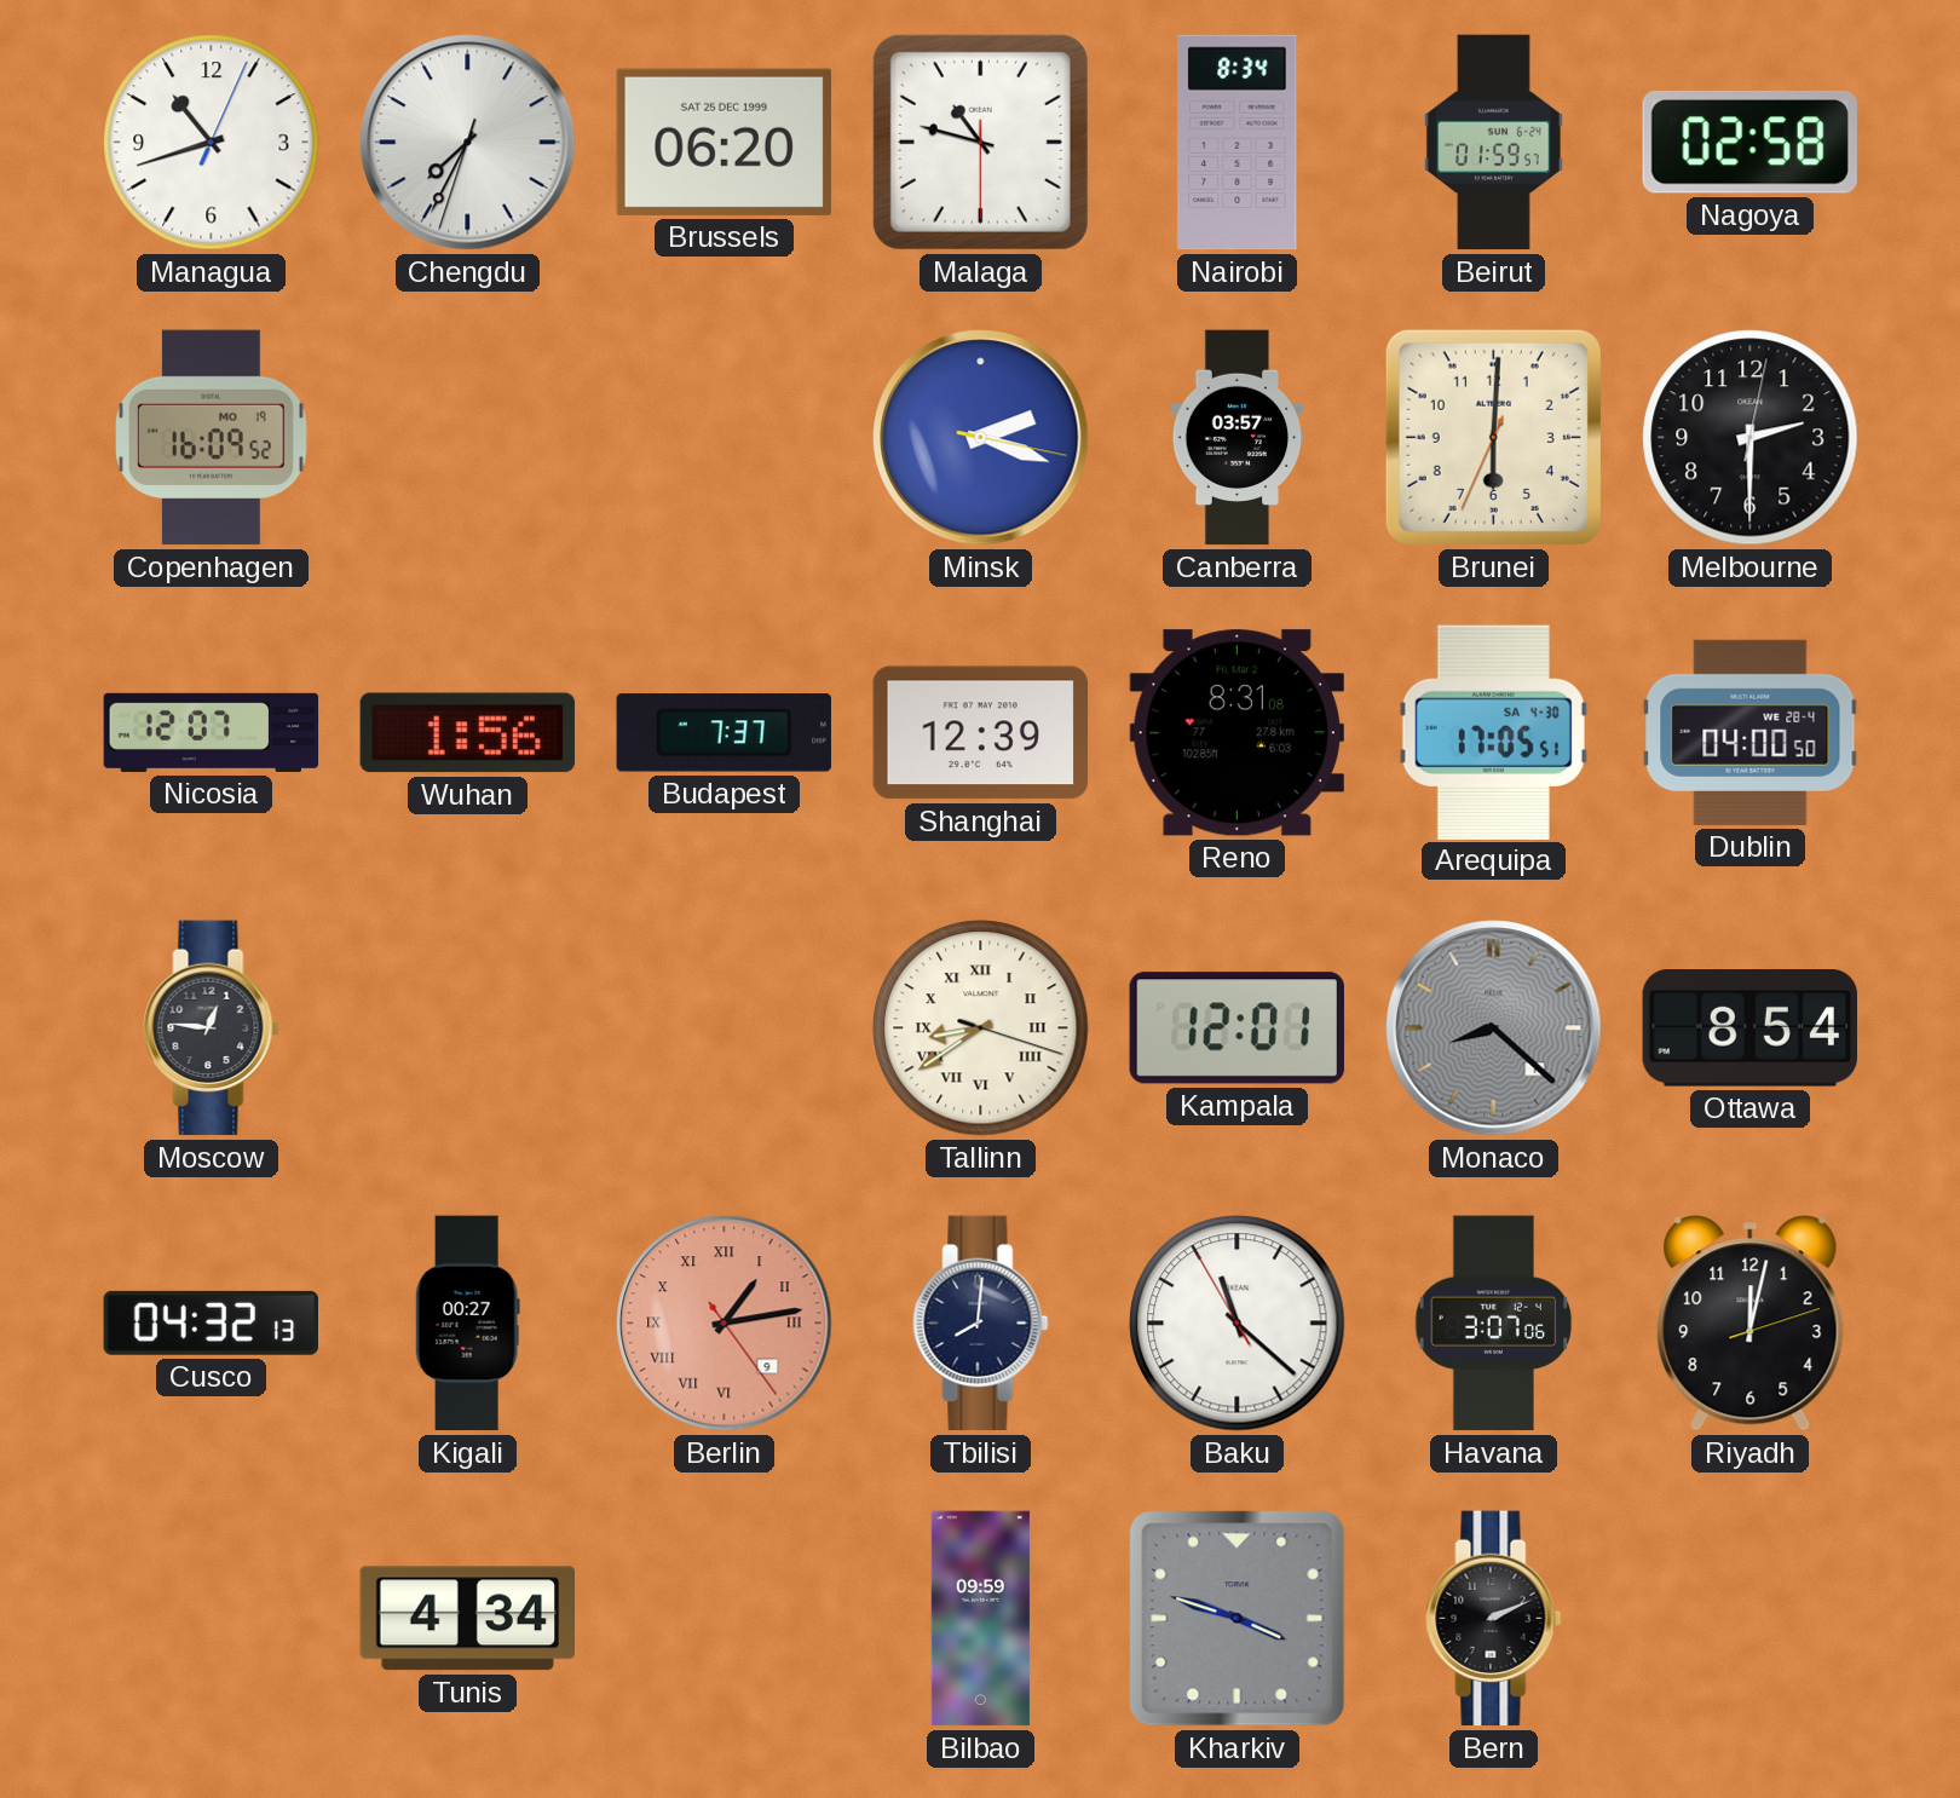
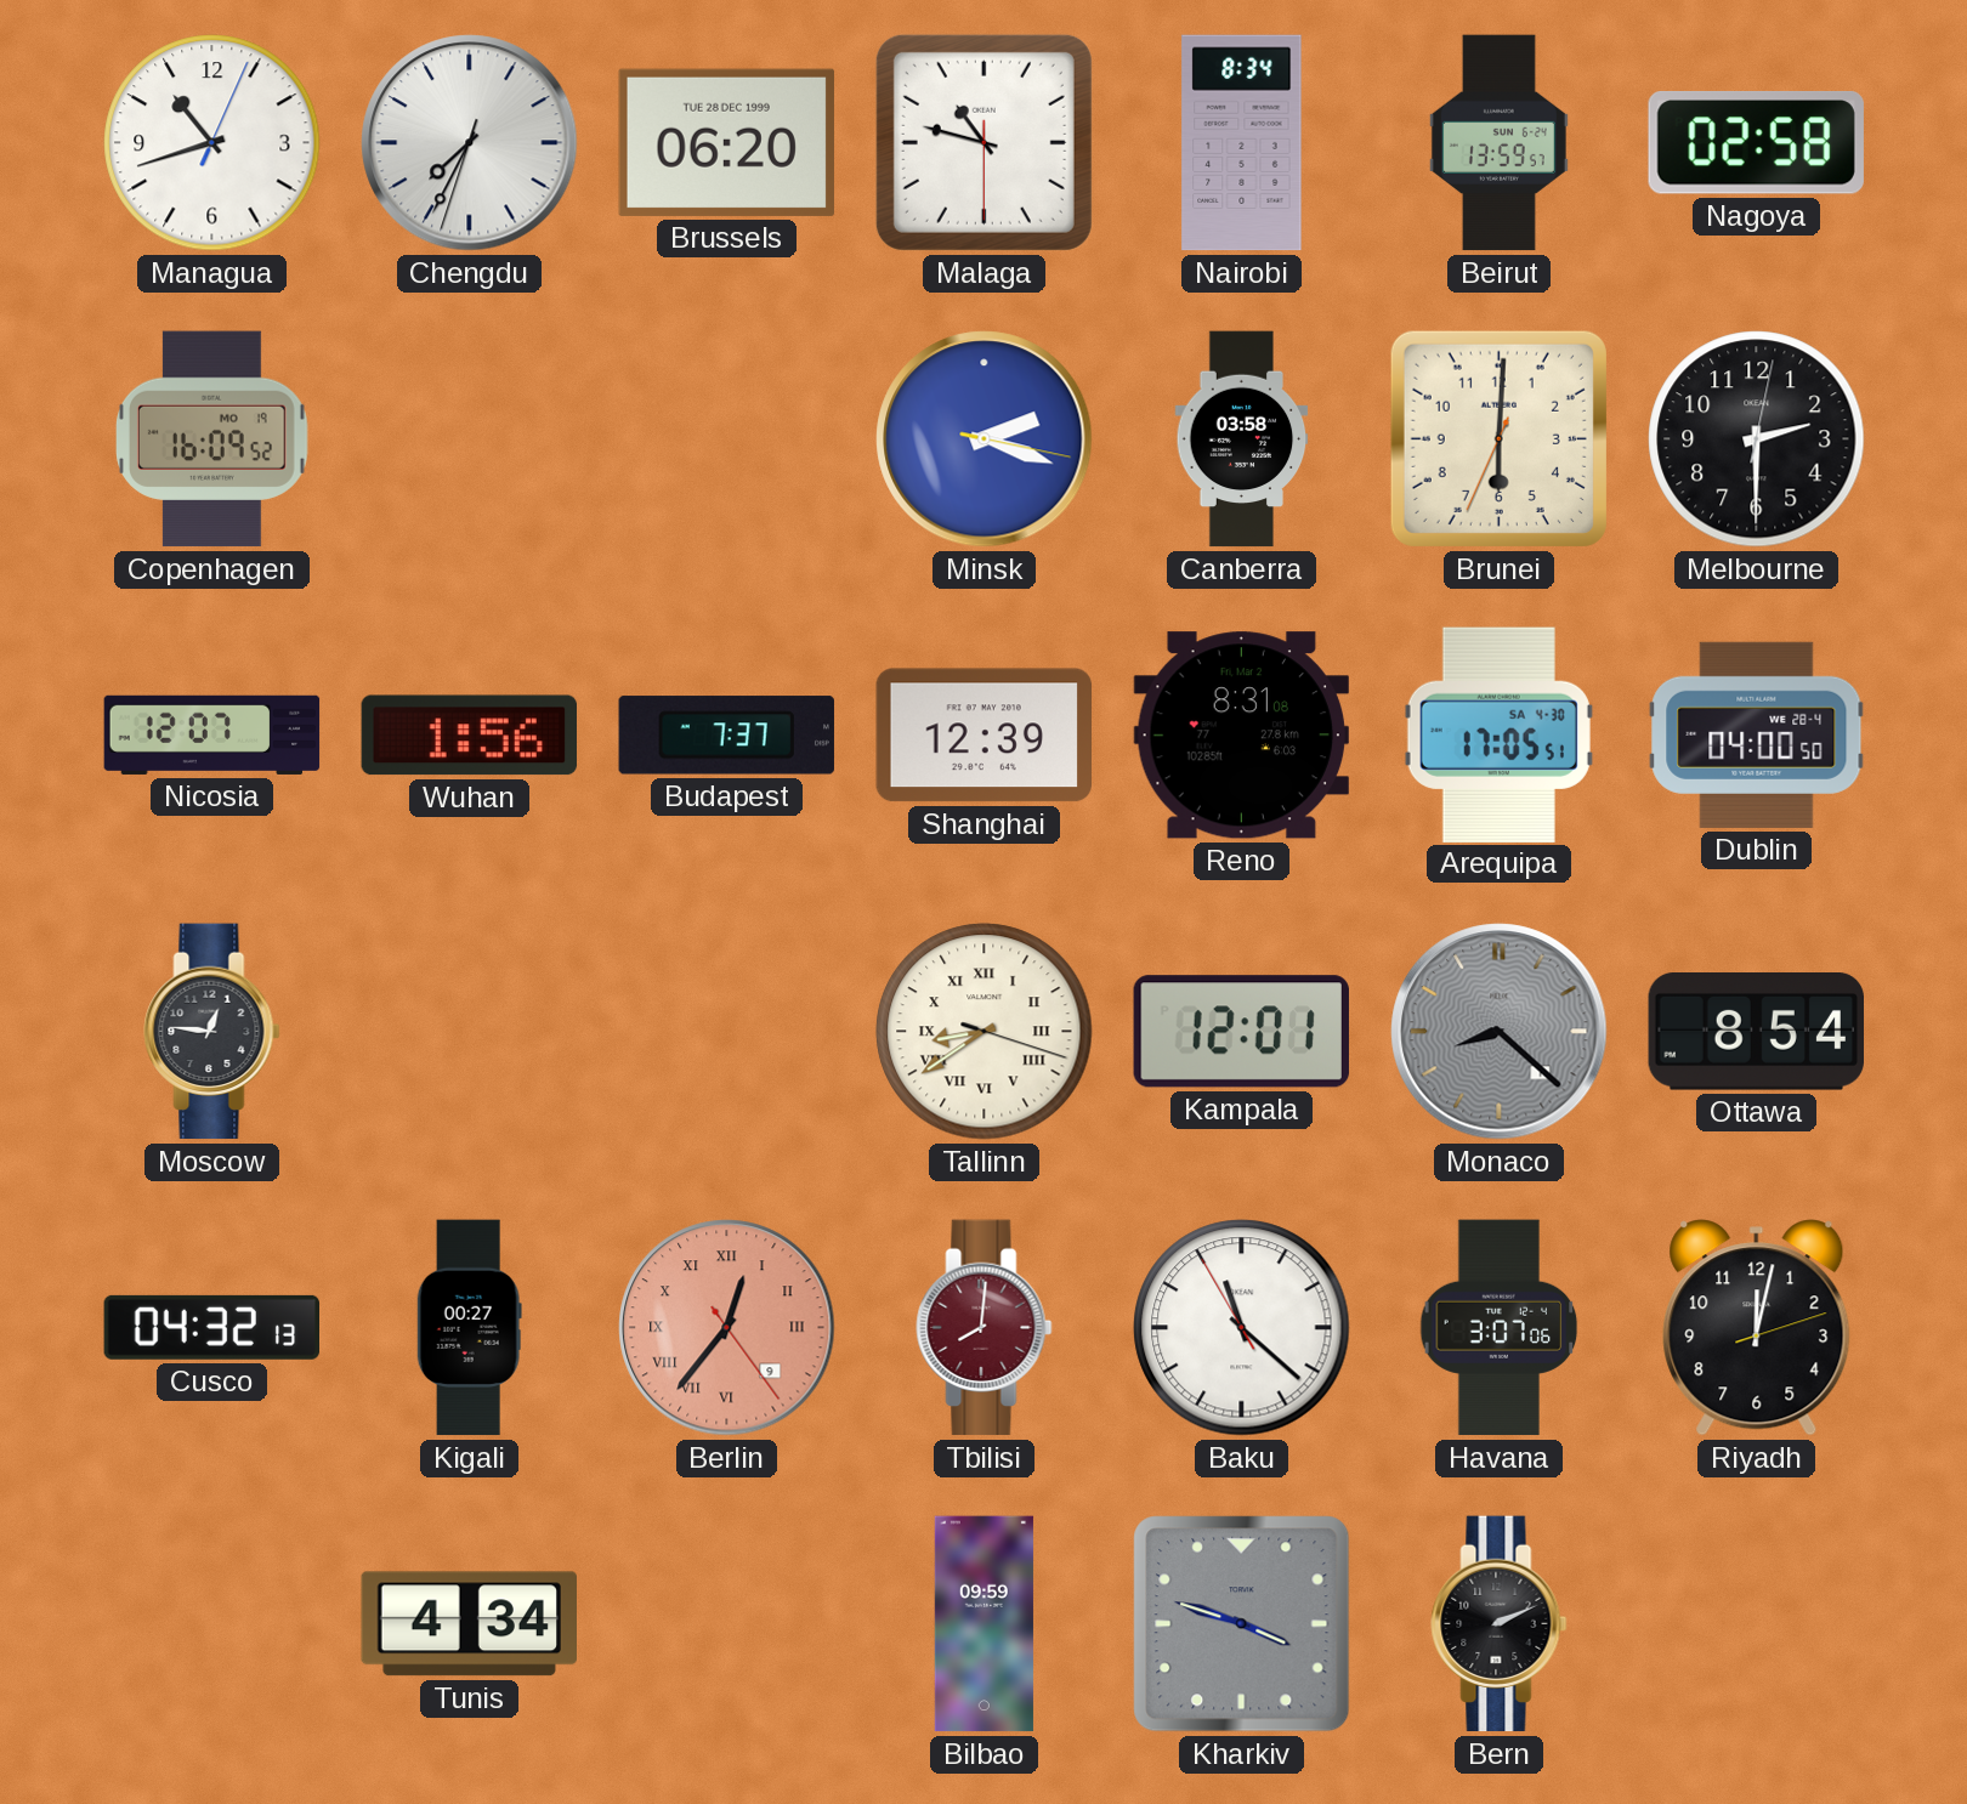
Brussels date: SAT 25 DEC 1999 -> TUE 28 DEC 1999
Beirut: 01:59 -> 13:59
Canberra: 03:57 -> 03:58
Berlin: 1:13 -> 12:36
Tbilisi dial: navy -> burgundy
